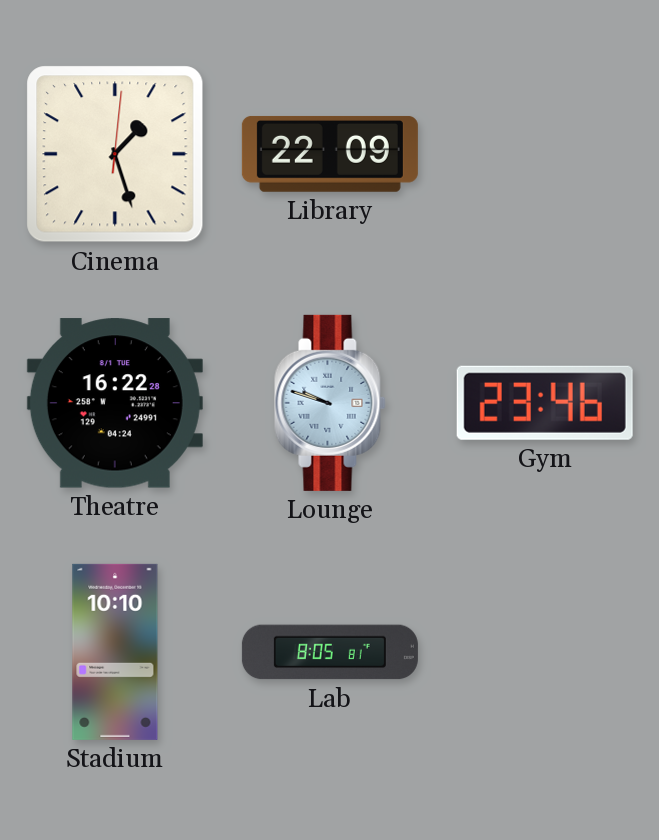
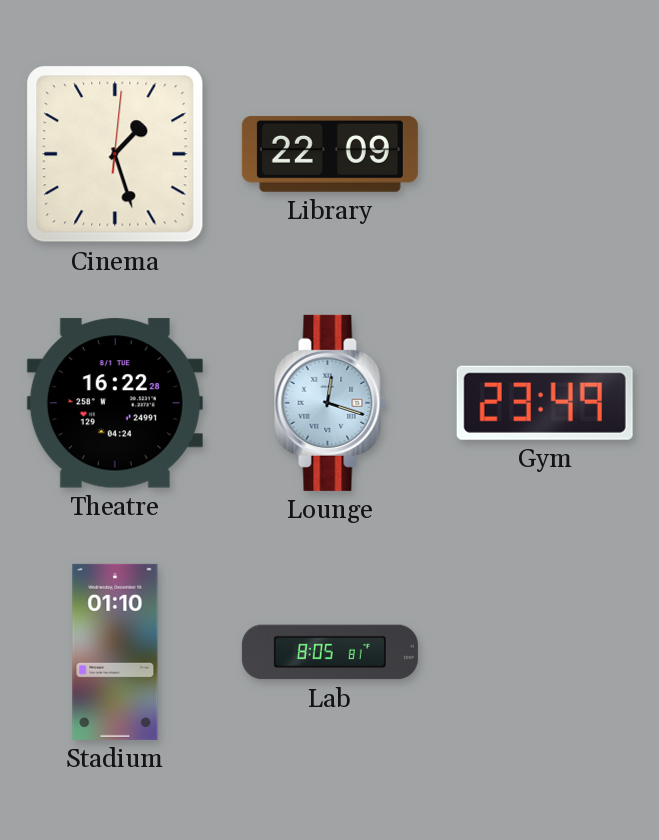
Lounge: 9:48 -> 12:18
Gym: 23:46 -> 23:49
Stadium: 10:10 -> 01:10
